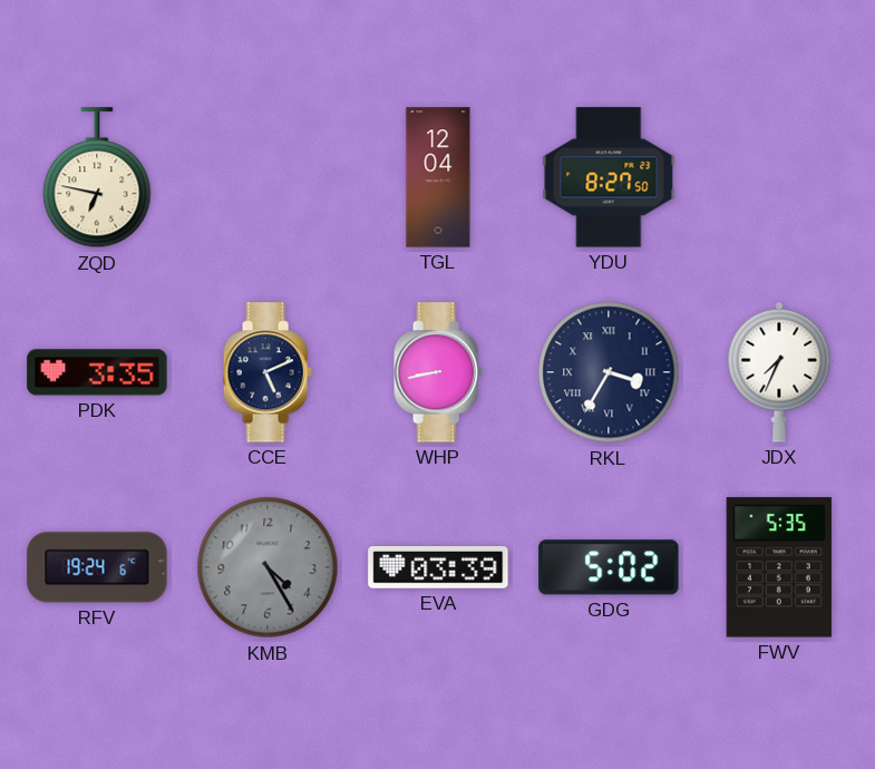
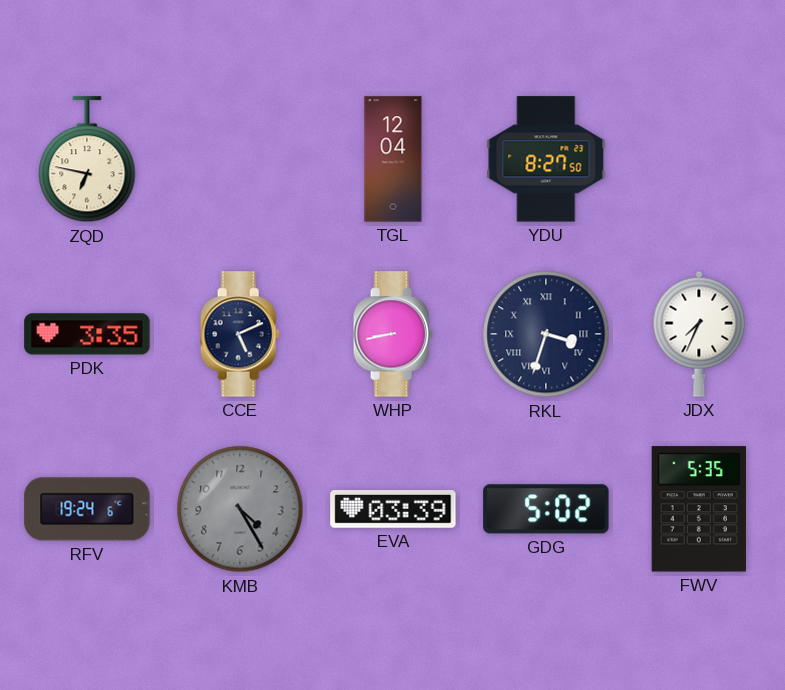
RKL: 3:35 -> 3:33
